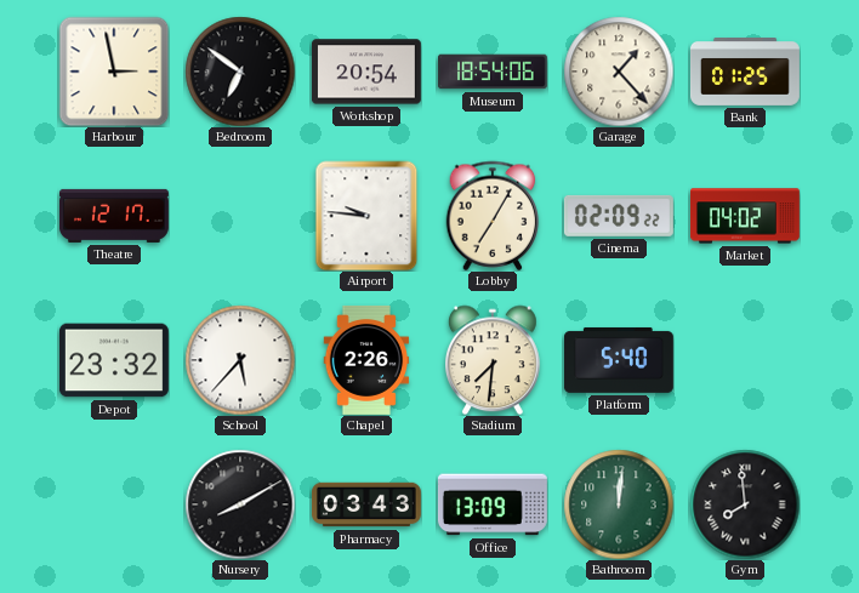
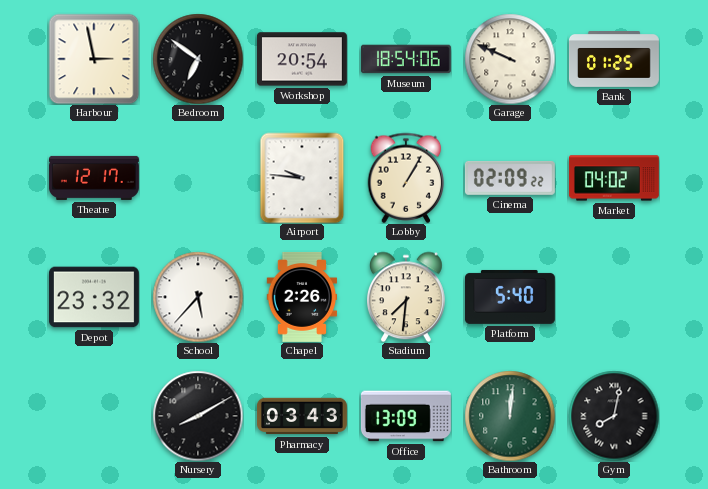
Garage: 1:23 -> 9:49
Lobby: 7:05 -> 1:05
Gym: 7:59 -> 8:02
